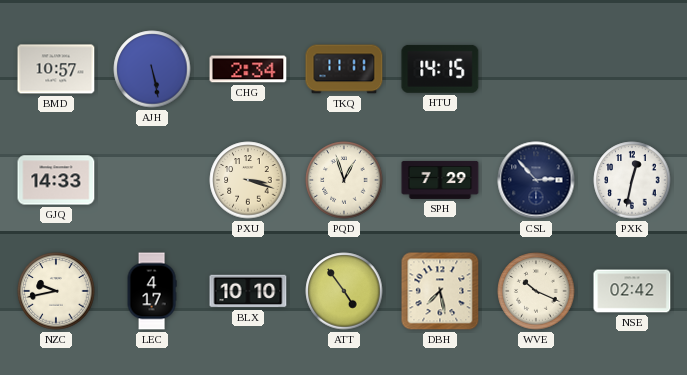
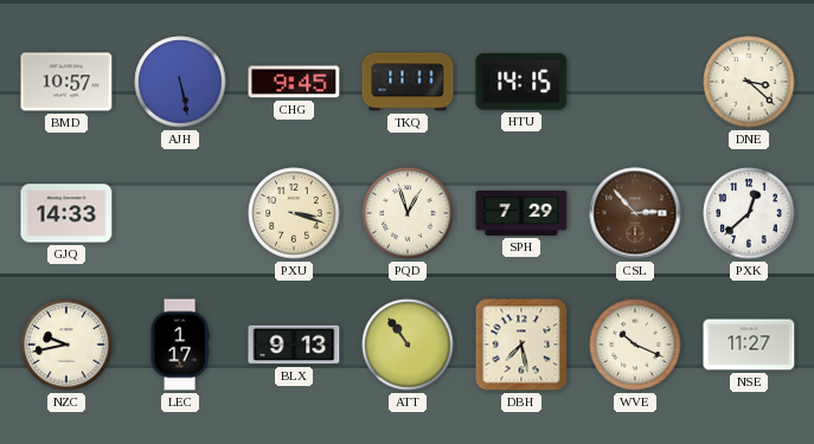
CHG: 2:34 -> 9:45
DNE: none -> 3:22
CSL dial: navy -> brown
PXK: 12:32 -> 12:38
LEC: 4:17 -> 1:17
BLX: 10:10 -> 9:13
ATT: 4:54 -> 10:54
NSE: 02:42 -> 11:27
